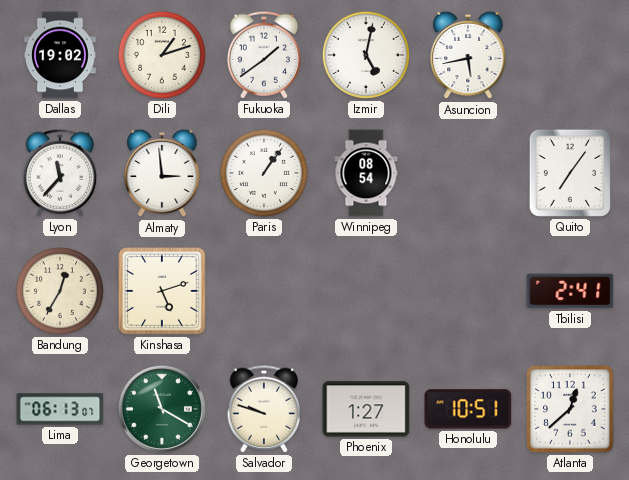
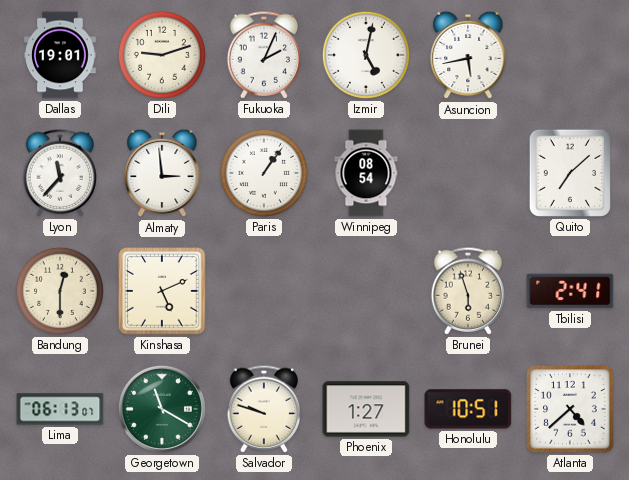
Dallas: 19:02 -> 19:01
Dili: 1:12 -> 9:12
Fukuoka: 1:39 -> 2:04
Quito: 7:06 -> 7:08
Bandung: 12:35 -> 12:30
Kinshasa: 5:12 -> 5:11
Brunei: none -> 5:57
Atlanta: 12:38 -> 4:38
